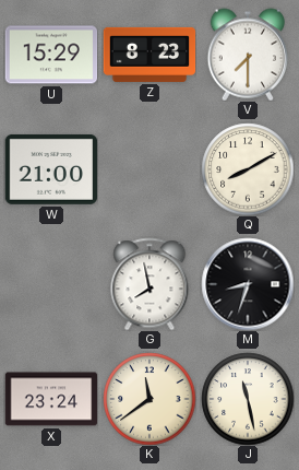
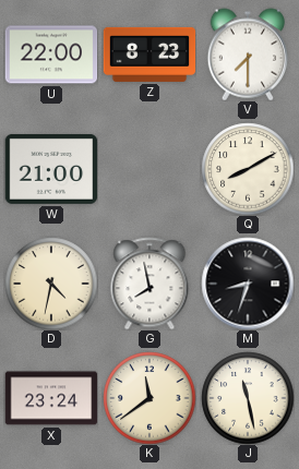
U: 15:29 -> 22:00
D: none -> 4:32
